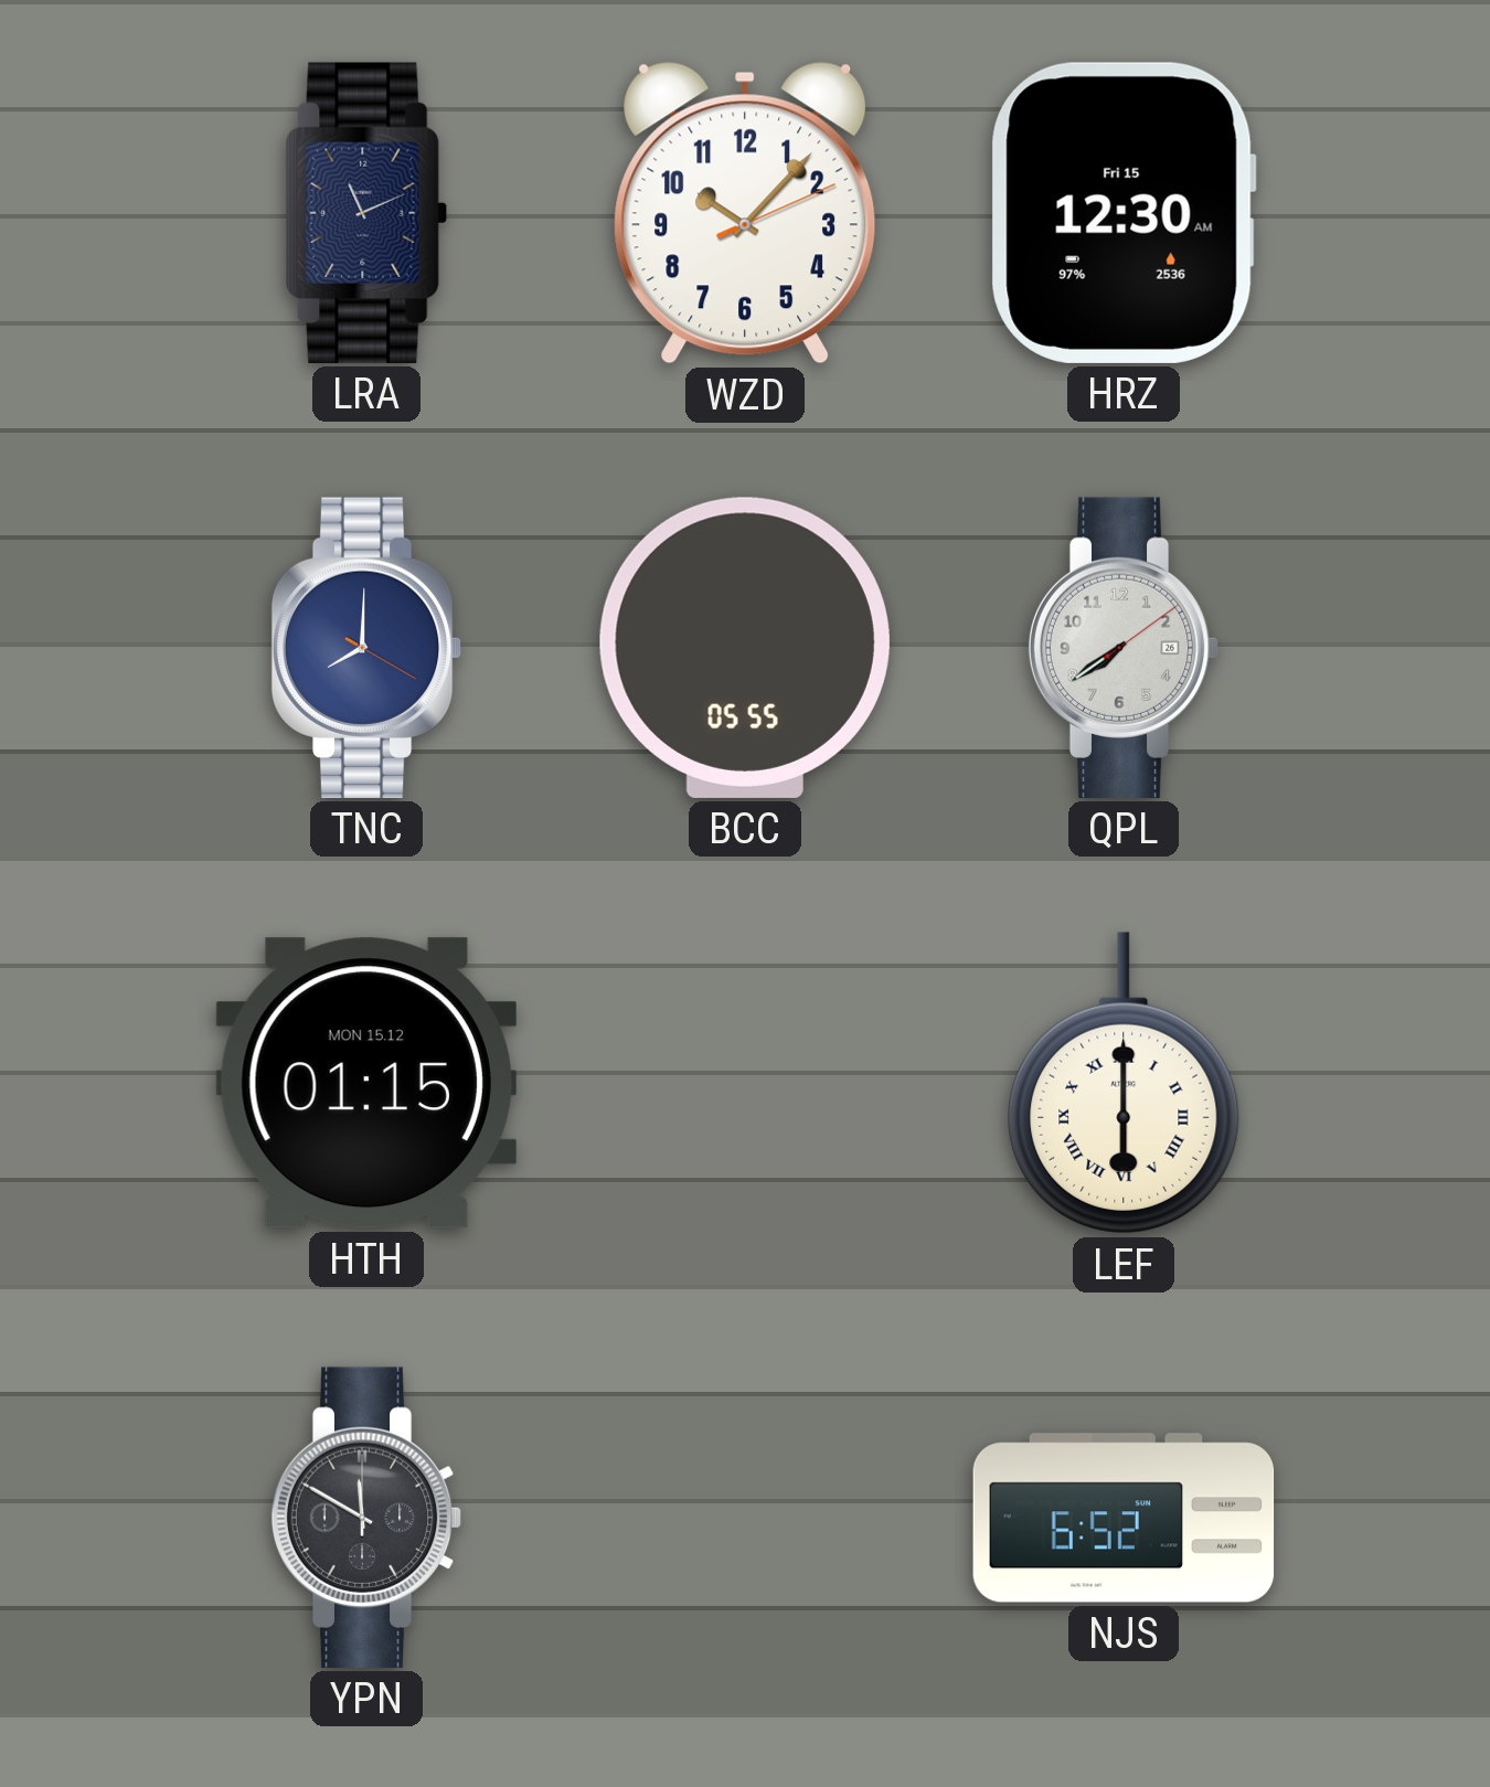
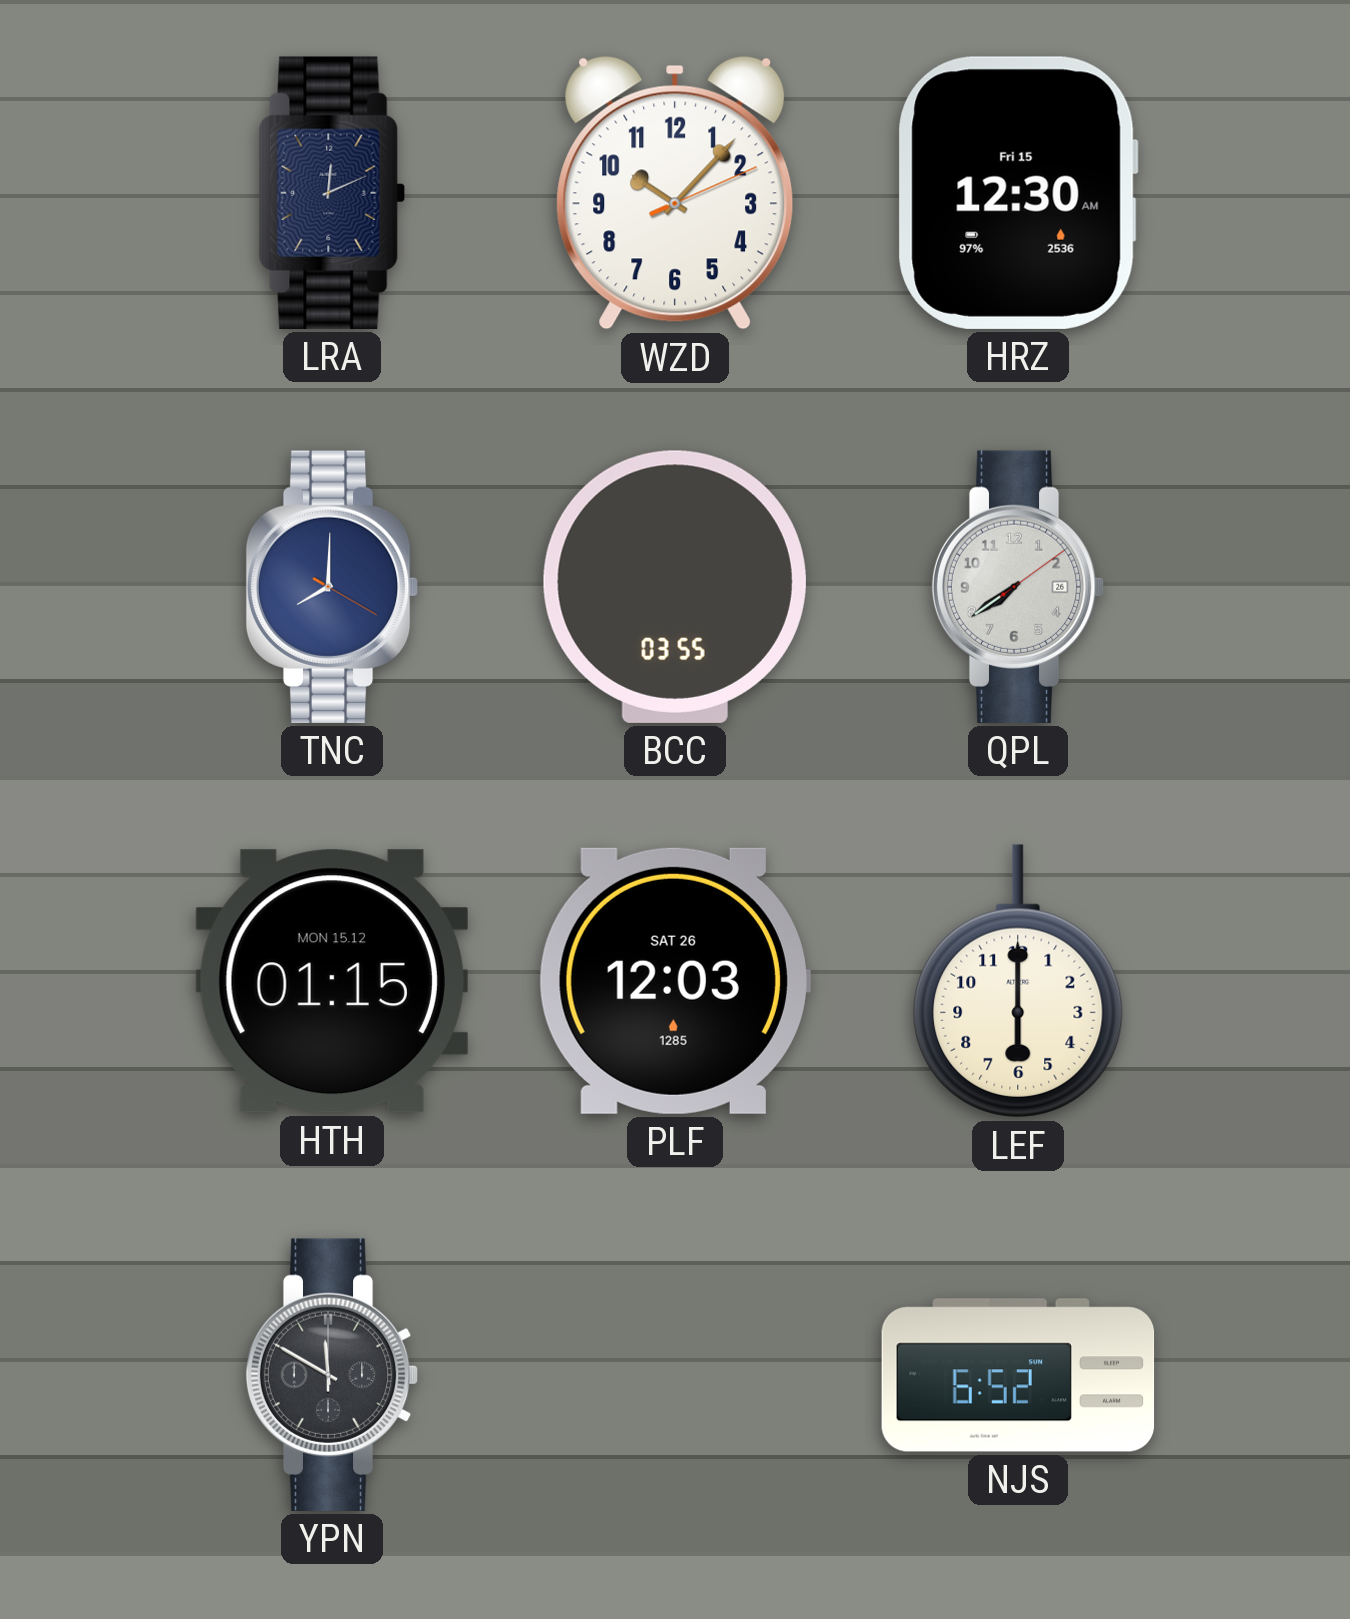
LRA: 11:11 -> 12:11
BCC: 05:55 -> 03:55
PLF: none -> 12:03
LEF numerals: Roman -> Arabic
